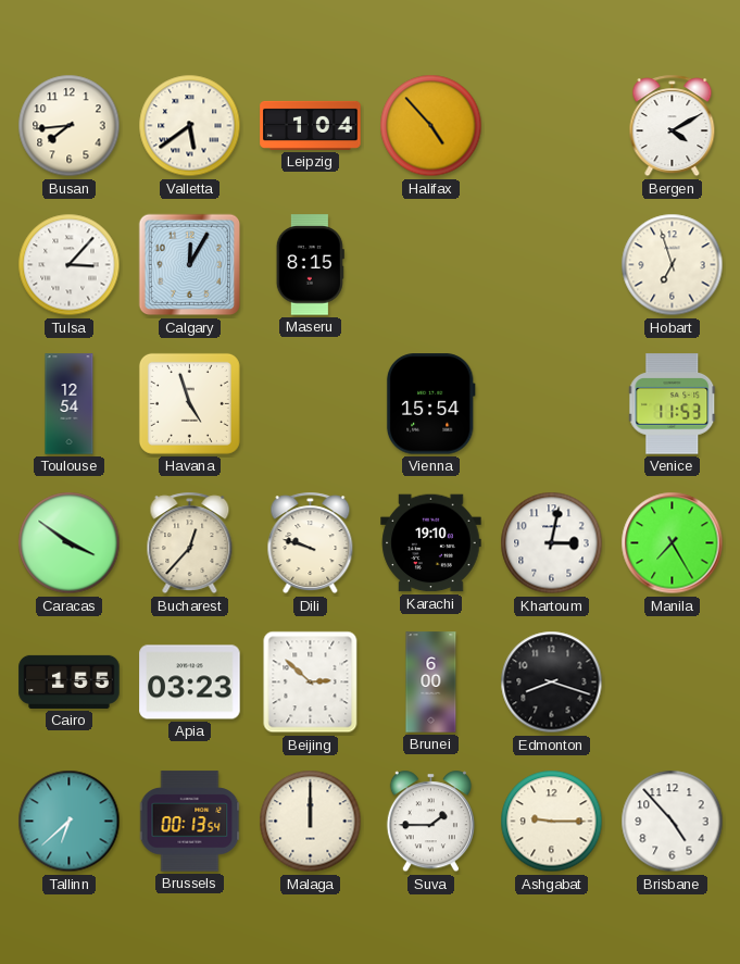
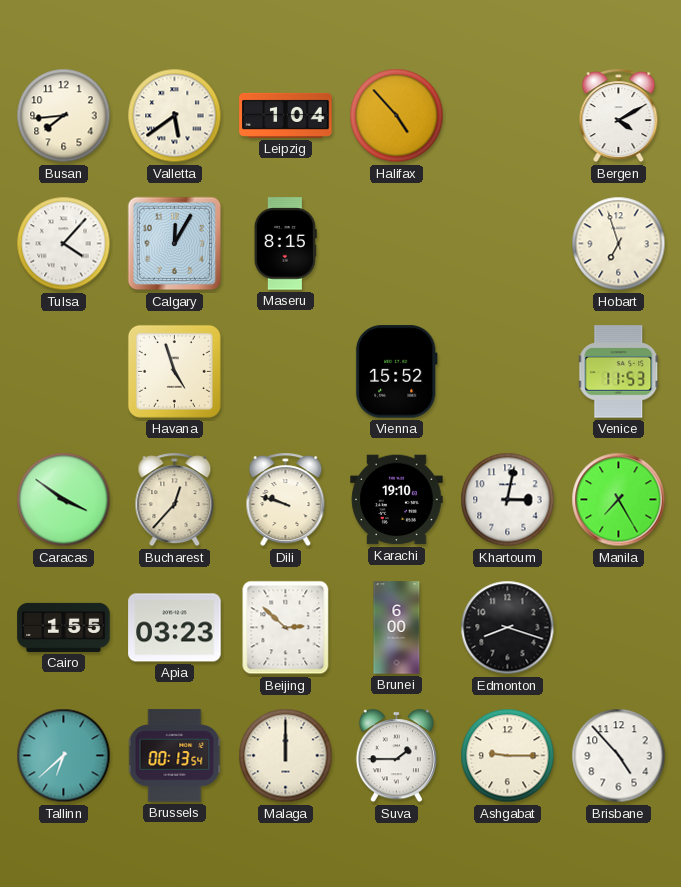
Tulsa: 3:07 -> 4:07
Toulouse: 12:54 -> none
Vienna: 15:54 -> 15:52
